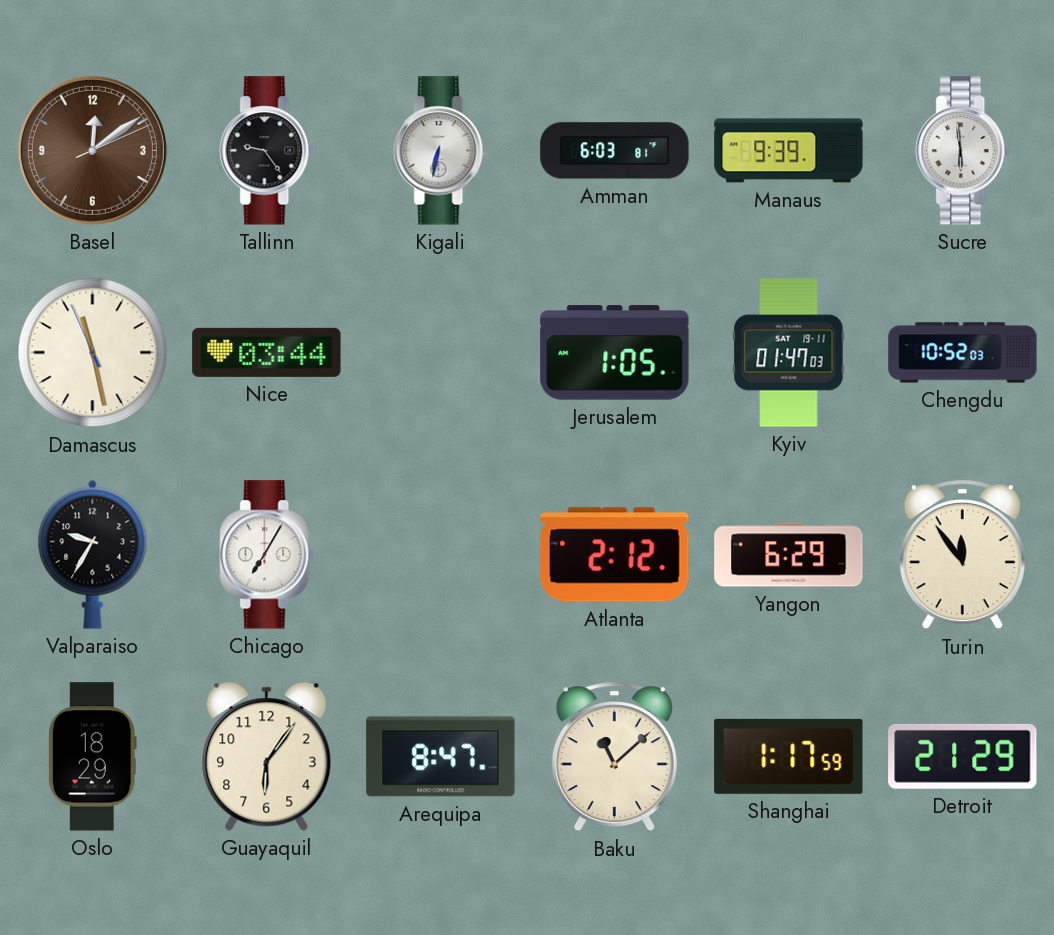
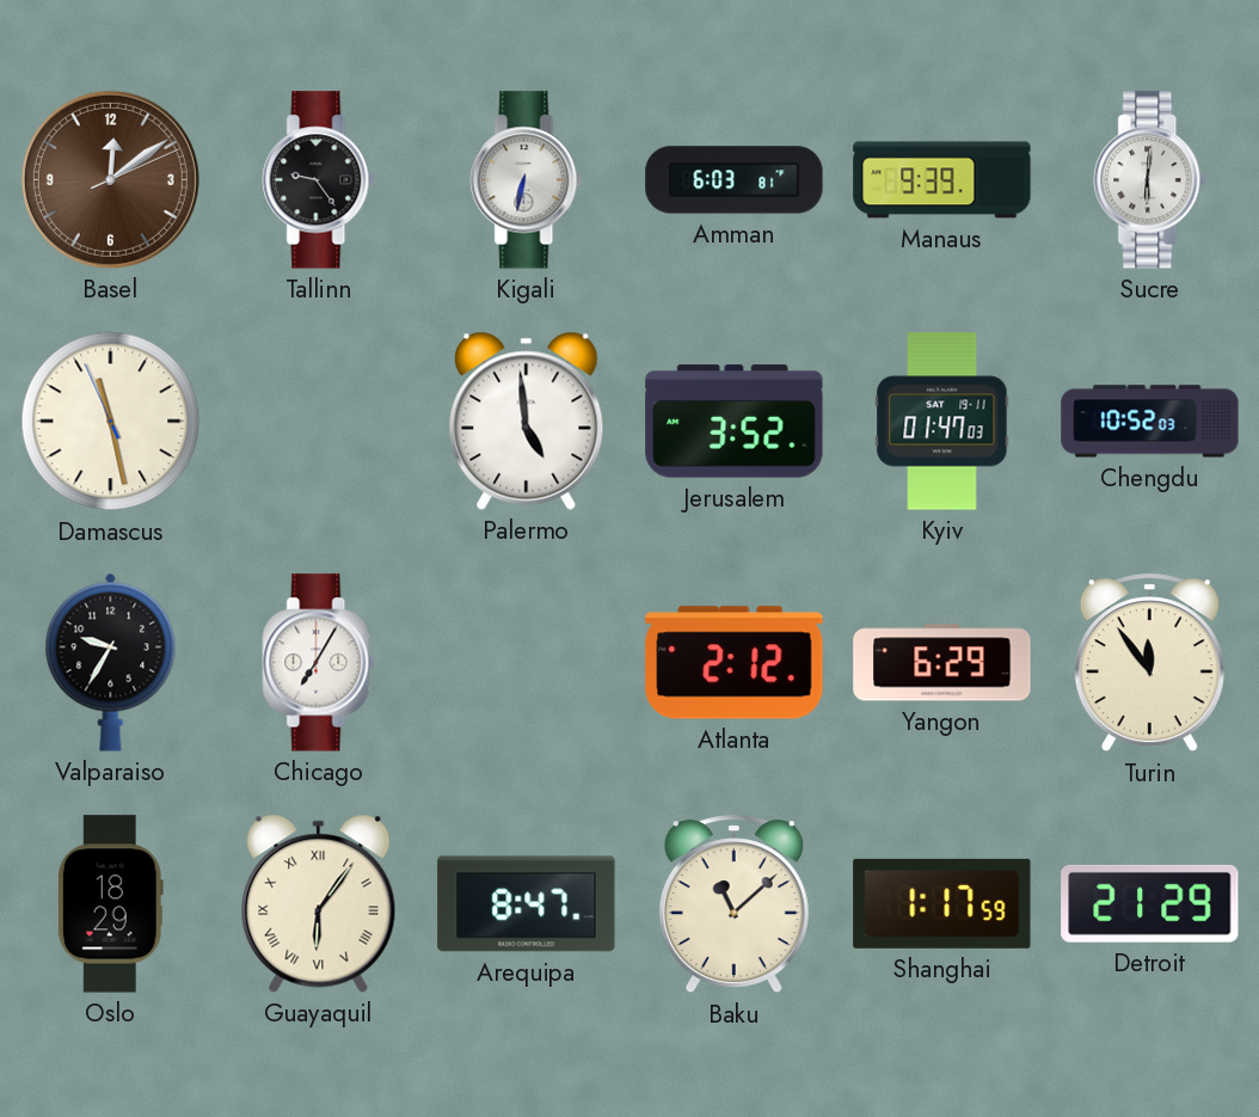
Sucre: 5:59 -> 6:01
Nice: 03:44 -> none
Palermo: none -> 4:59
Jerusalem: 1:05 -> 3:52
Guayaquil numerals: Arabic -> Roman
